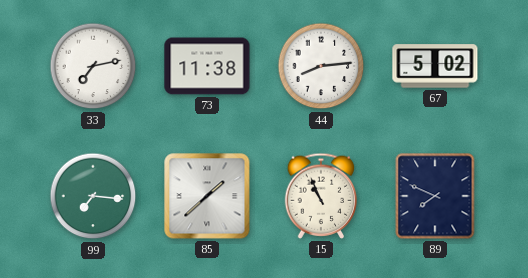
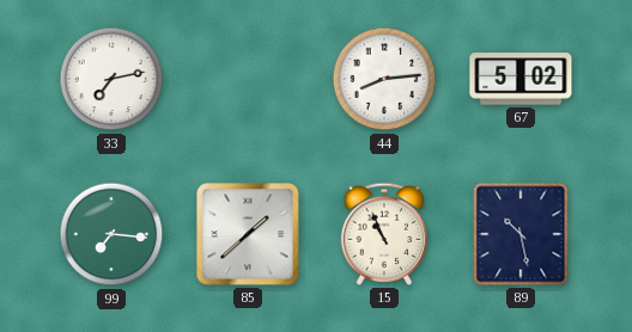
73: 11:38 -> none
89: 7:49 -> 10:28
